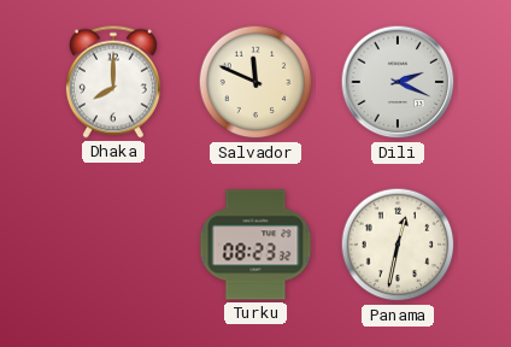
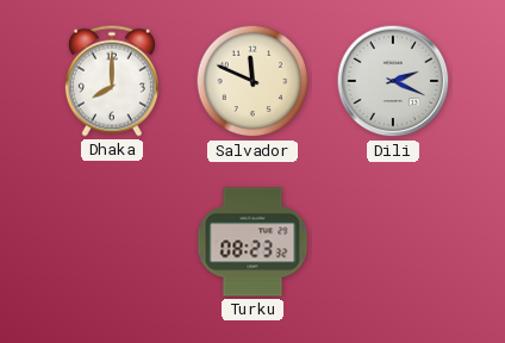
Panama: 12:32 -> none
